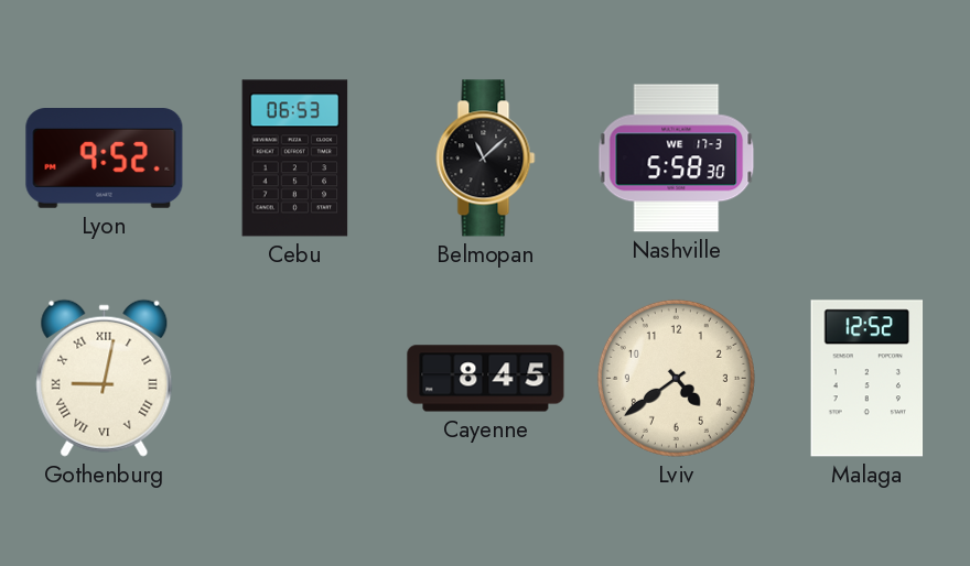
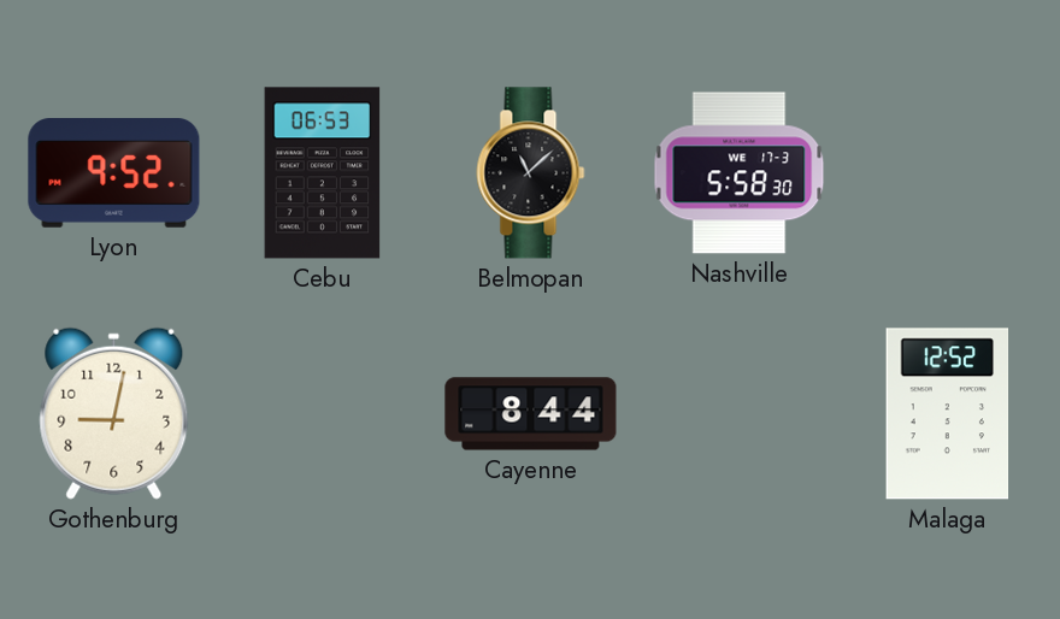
Gothenburg numerals: Roman -> Arabic
Cayenne: 8:45 -> 8:44
Lviv: 4:39 -> none
